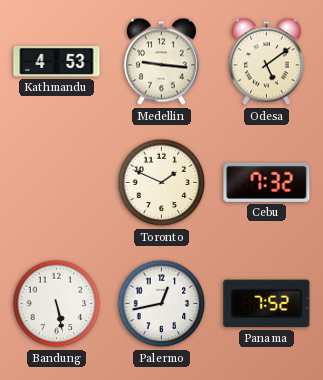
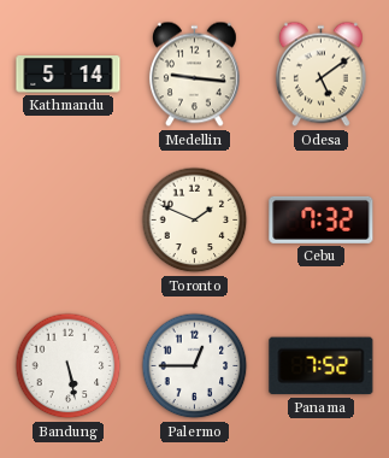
Kathmandu: 4:53 -> 5:14
Palermo: 12:43 -> 12:45
